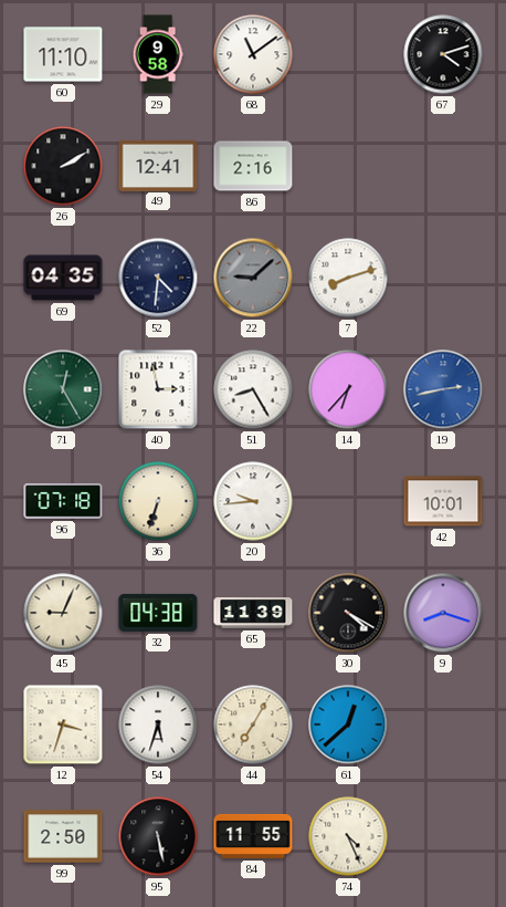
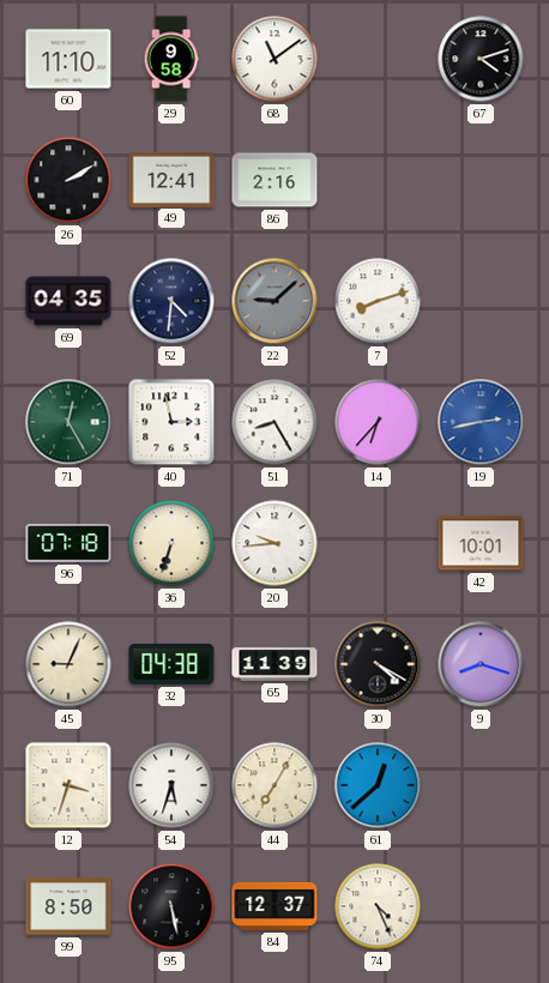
99: 2:50 -> 8:50
84: 11:55 -> 12:37
